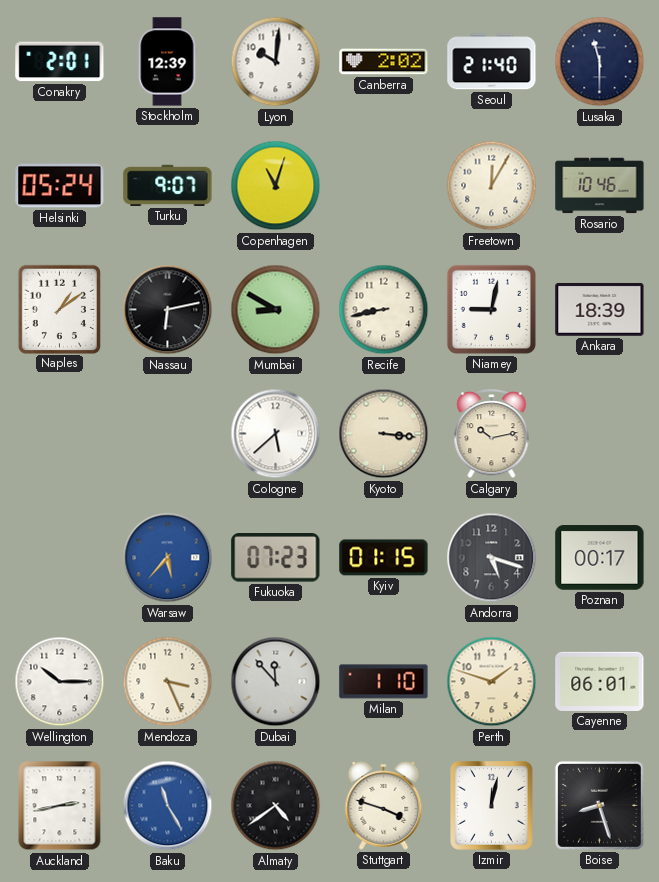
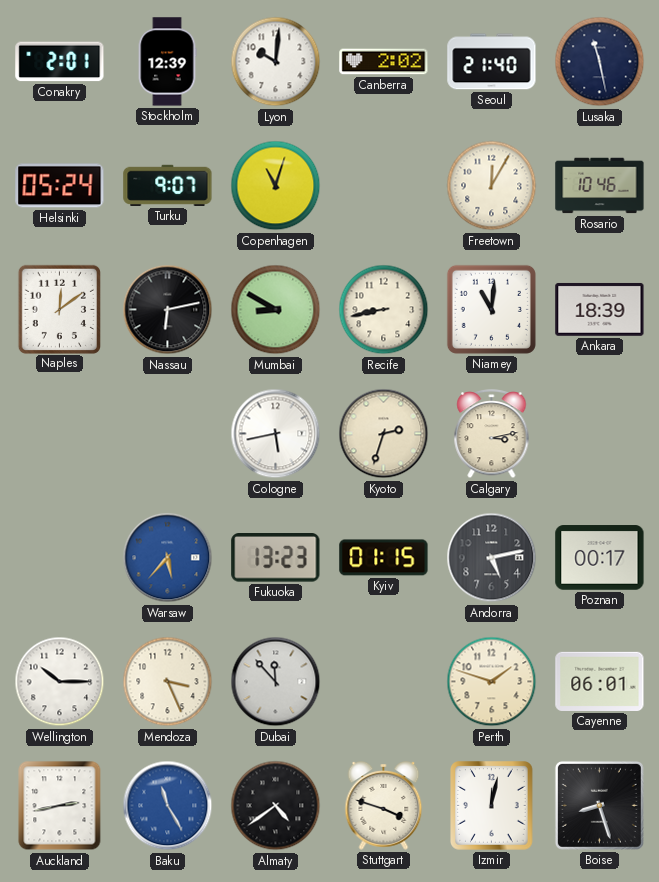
Lusaka: 11:30 -> 11:28
Naples: 1:09 -> 12:09
Niamey: 9:02 -> 11:01
Cologne: 5:38 -> 5:43
Kyoto: 3:16 -> 2:33
Calgary: 10:13 -> 3:13
Fukuoka: 07:23 -> 13:23
Andorra: 5:18 -> 5:13
Milan: 1:10 -> none
